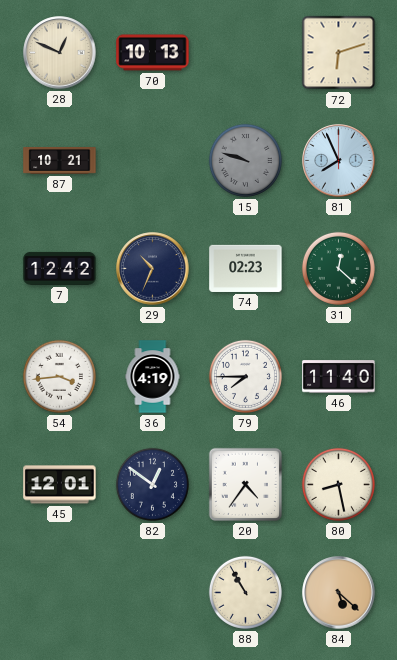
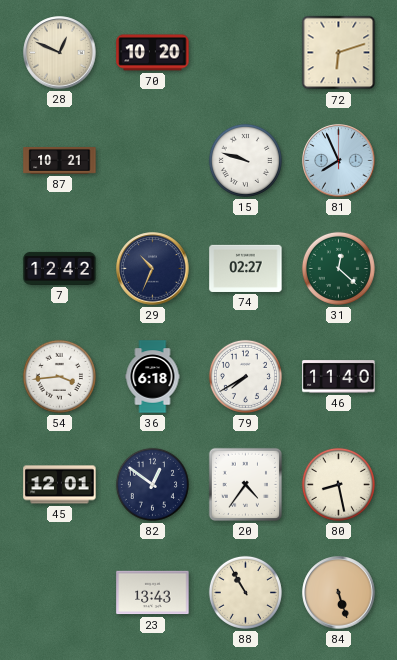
70: 10:13 -> 10:20
15 dial: grey -> white
74: 02:23 -> 02:27
36: 4:19 -> 6:18
79: 7:45 -> 7:40
23: none -> 13:43
84: 5:22 -> 5:27
